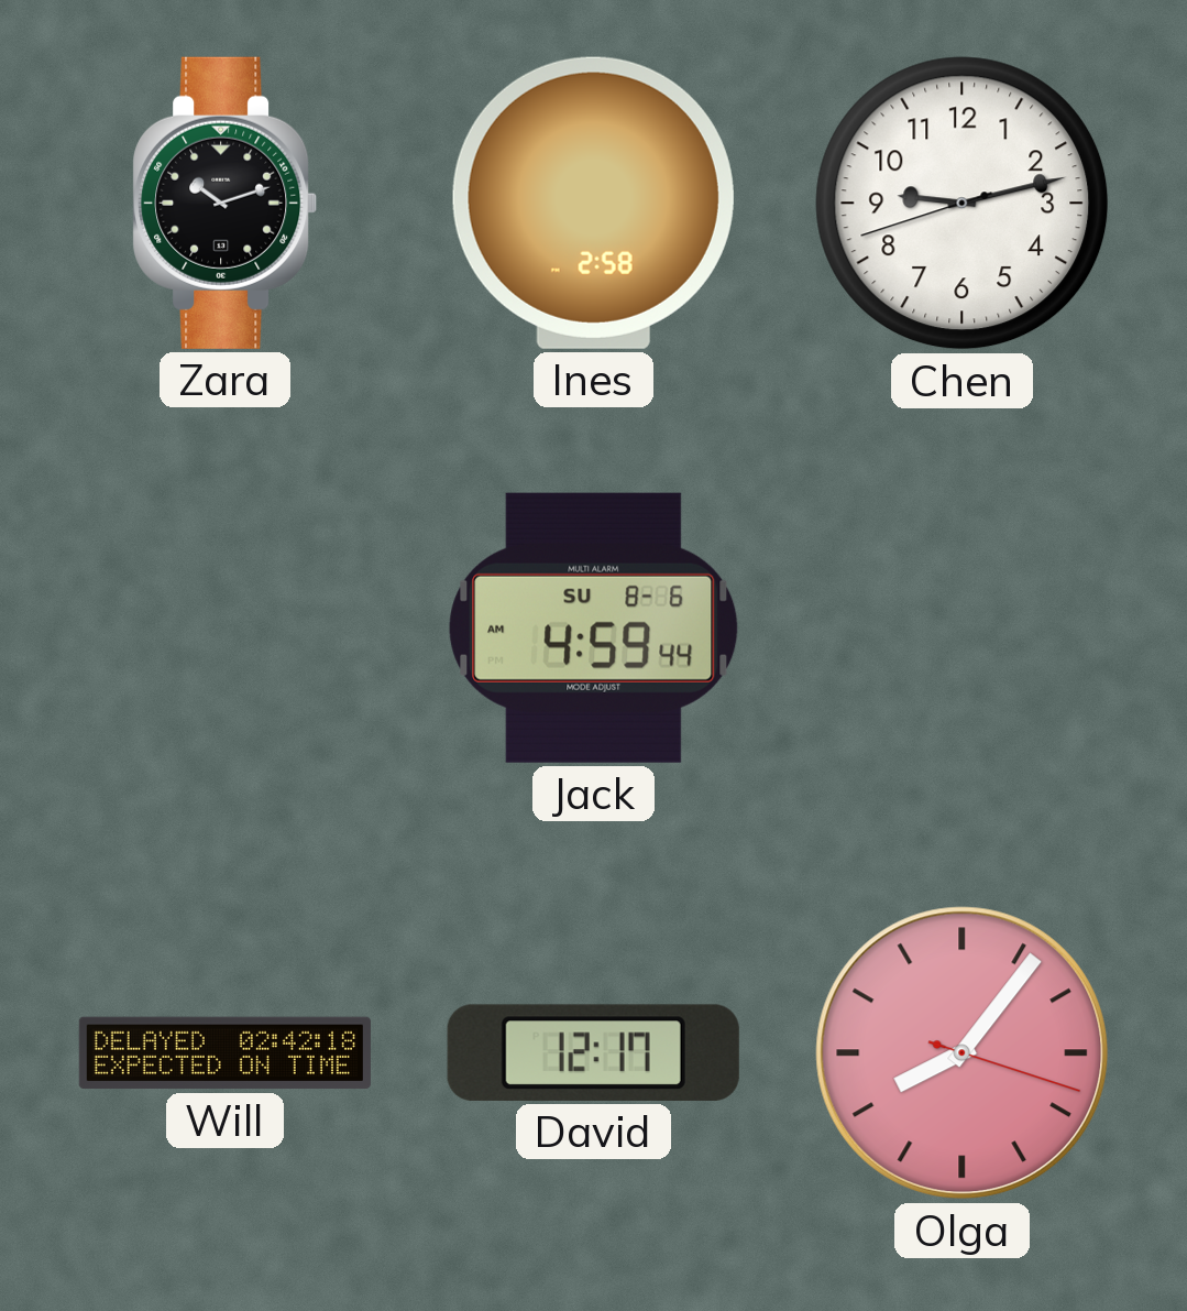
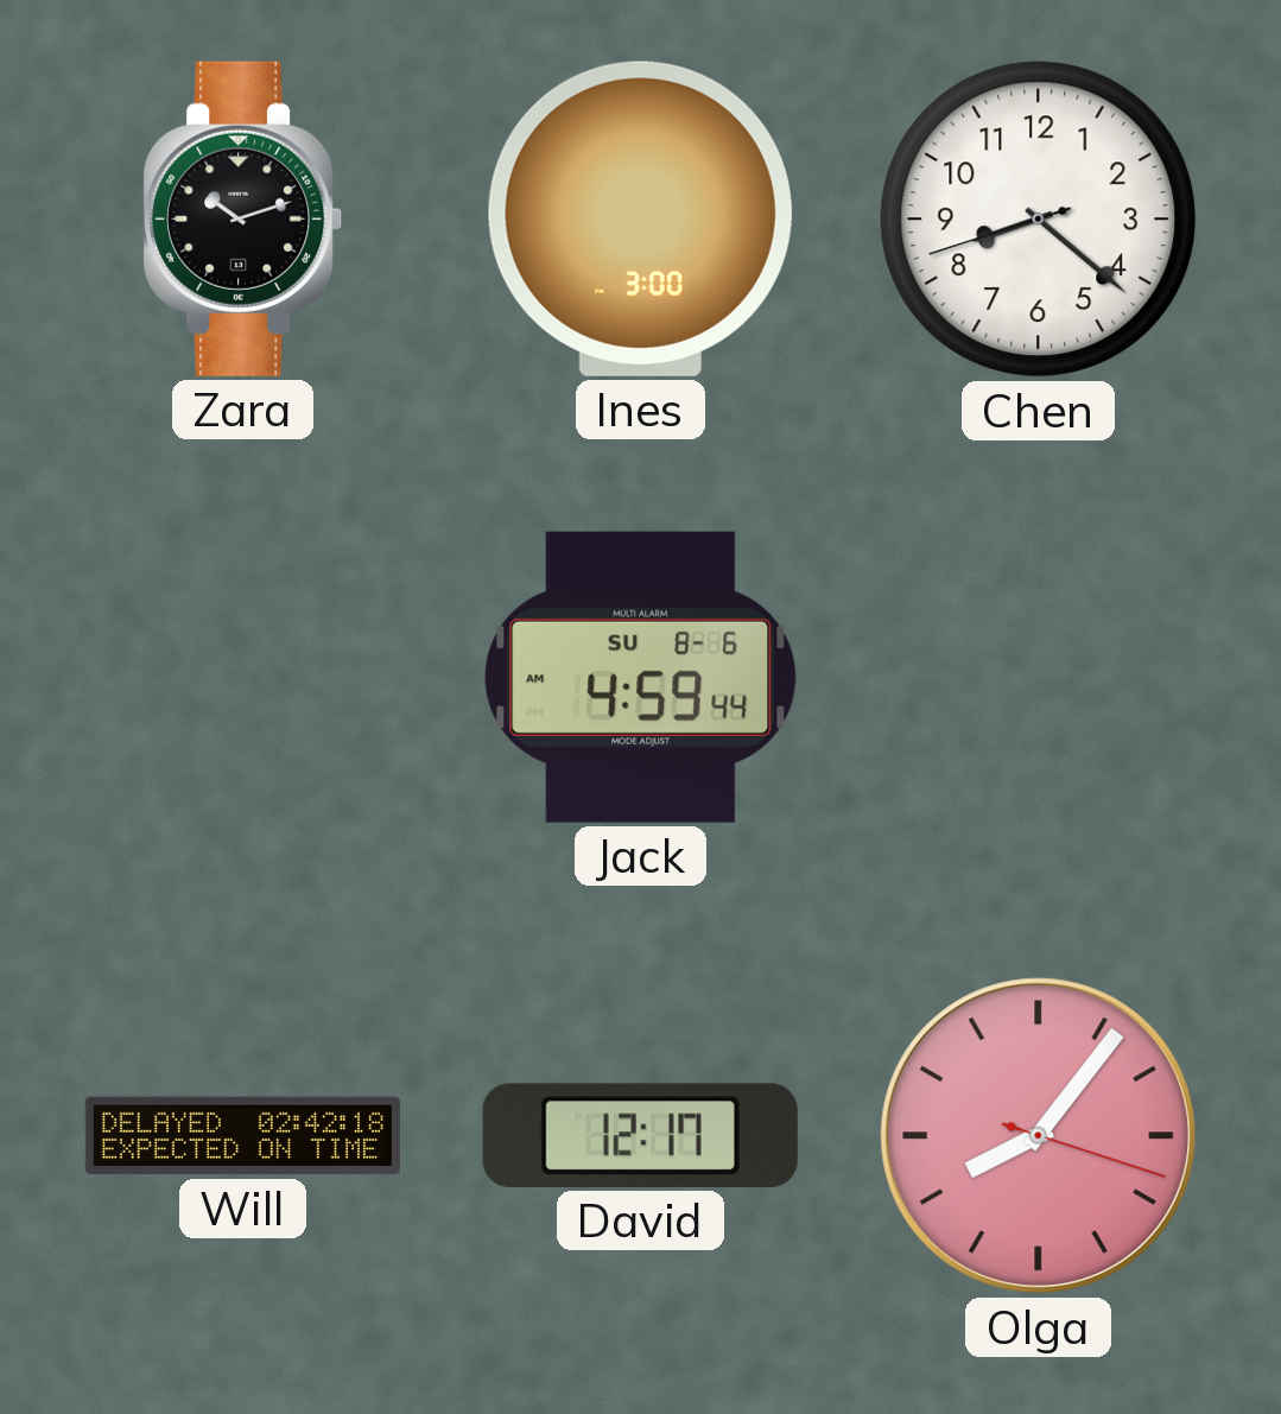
Ines: 2:58 -> 3:00
Chen: 9:12 -> 8:21
